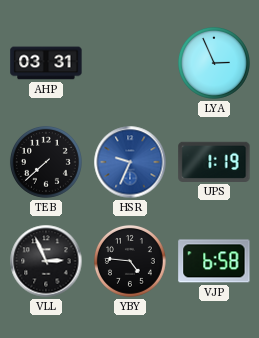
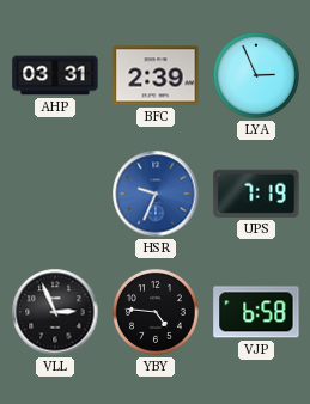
BFC: none -> 2:39
TEB: 7:38 -> none
UPS: 1:19 -> 7:19
